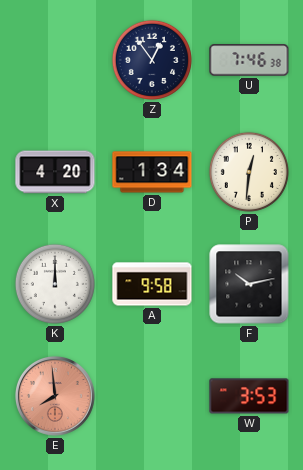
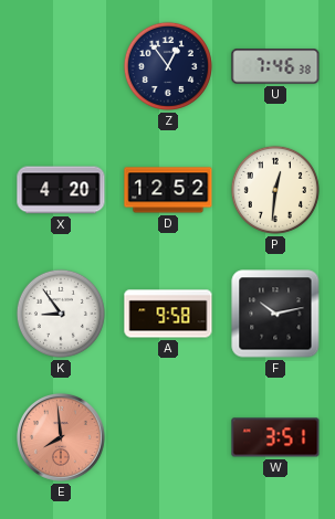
D: 1:34 -> 12:52
K: 12:00 -> 8:54
W: 3:53 -> 3:51
